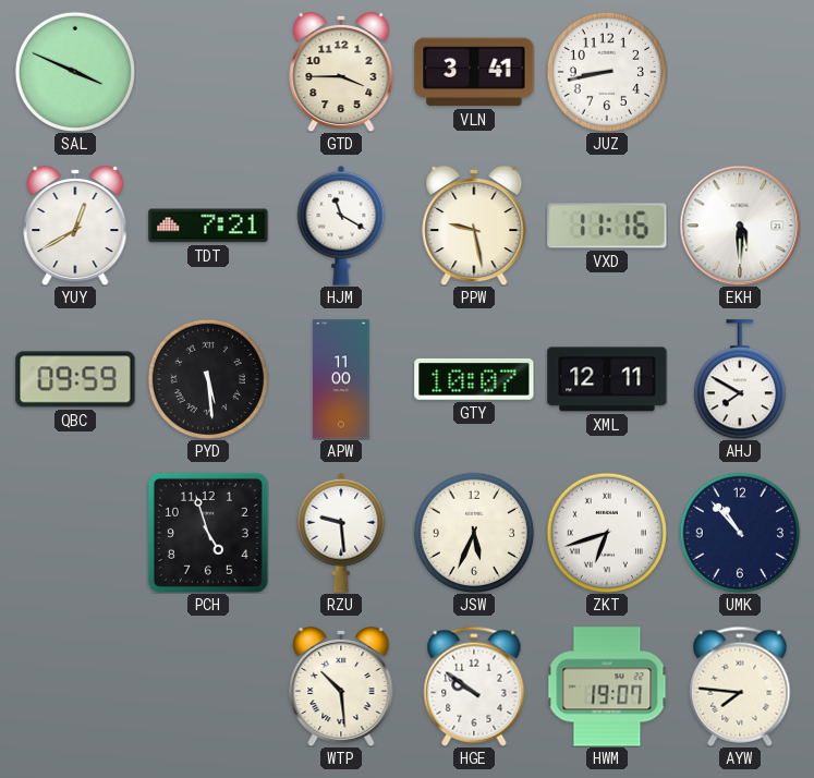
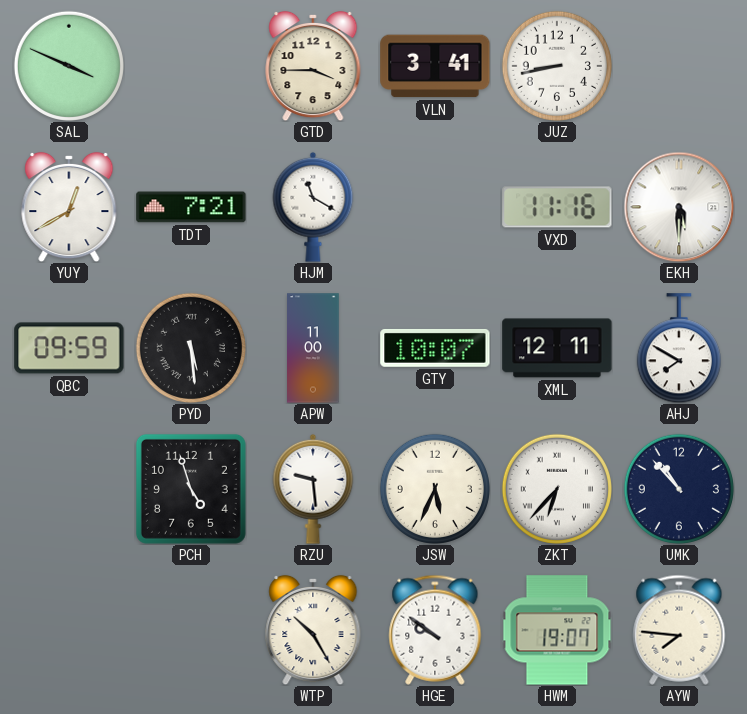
PPW: 9:28 -> none
ZKT: 6:42 -> 6:37
WTP: 10:29 -> 10:25
